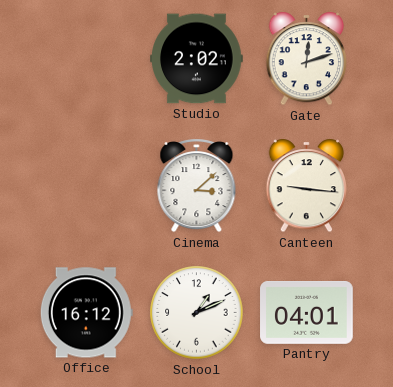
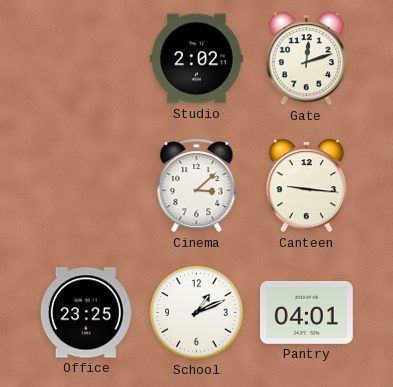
Office: 16:12 -> 23:25
